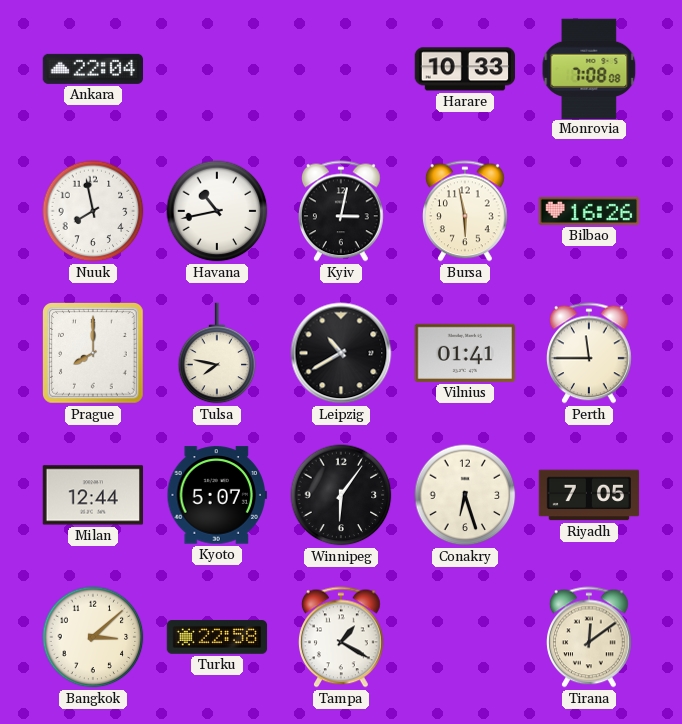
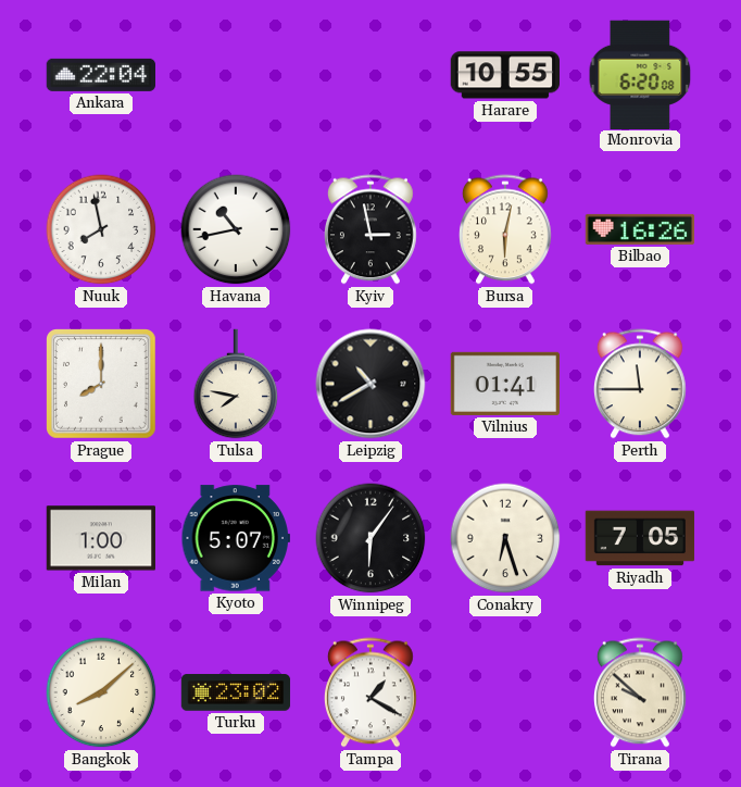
Harare: 10:33 -> 10:55
Monrovia: 7:08 -> 6:20
Kyiv: 3:02 -> 2:58
Bursa: 5:58 -> 6:02
Milan: 12:44 -> 1:00
Bangkok: 3:08 -> 8:08
Turku: 22:58 -> 23:02
Tirana: 12:09 -> 9:52
